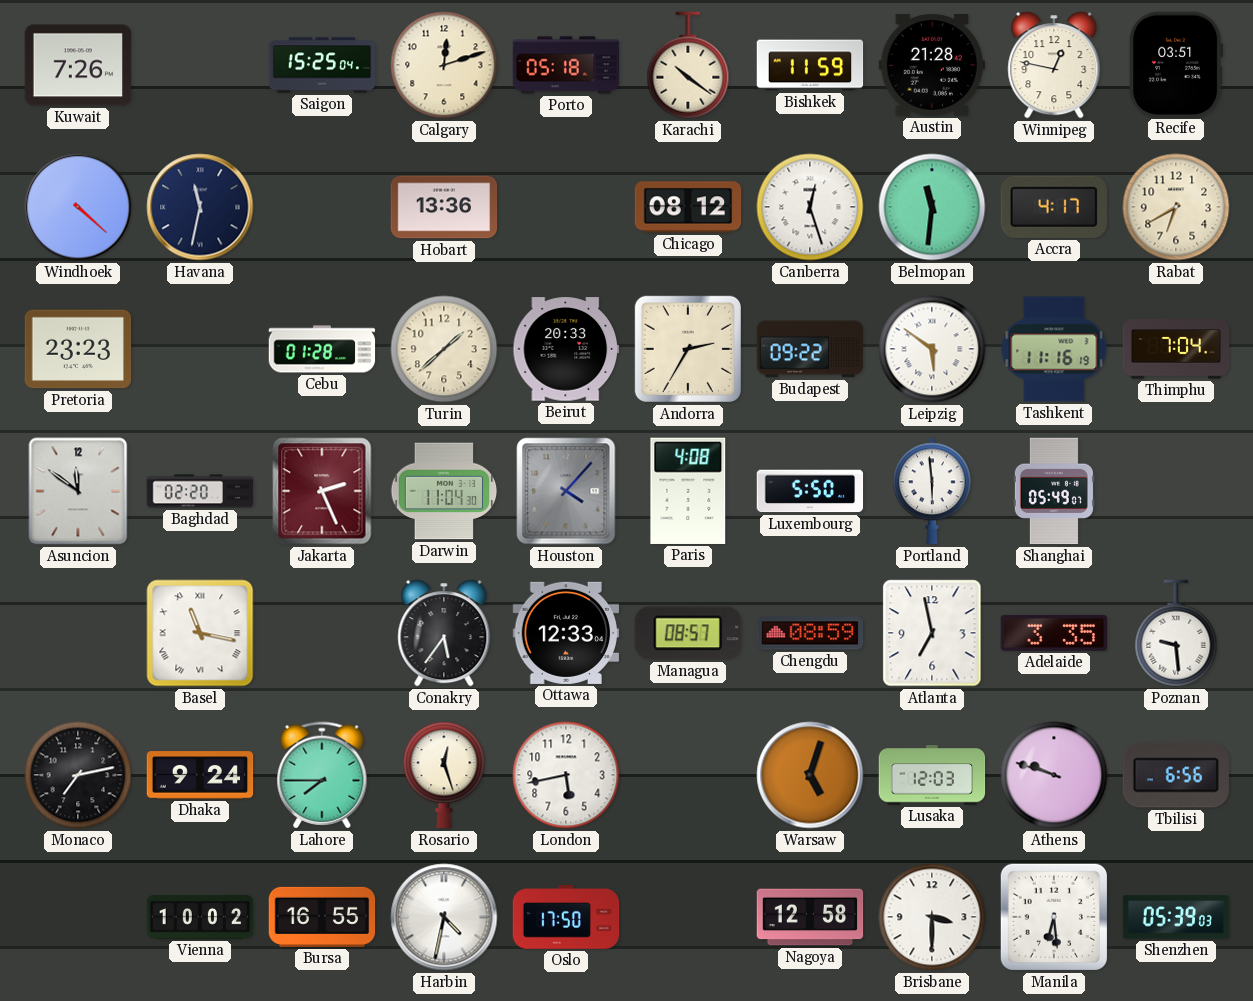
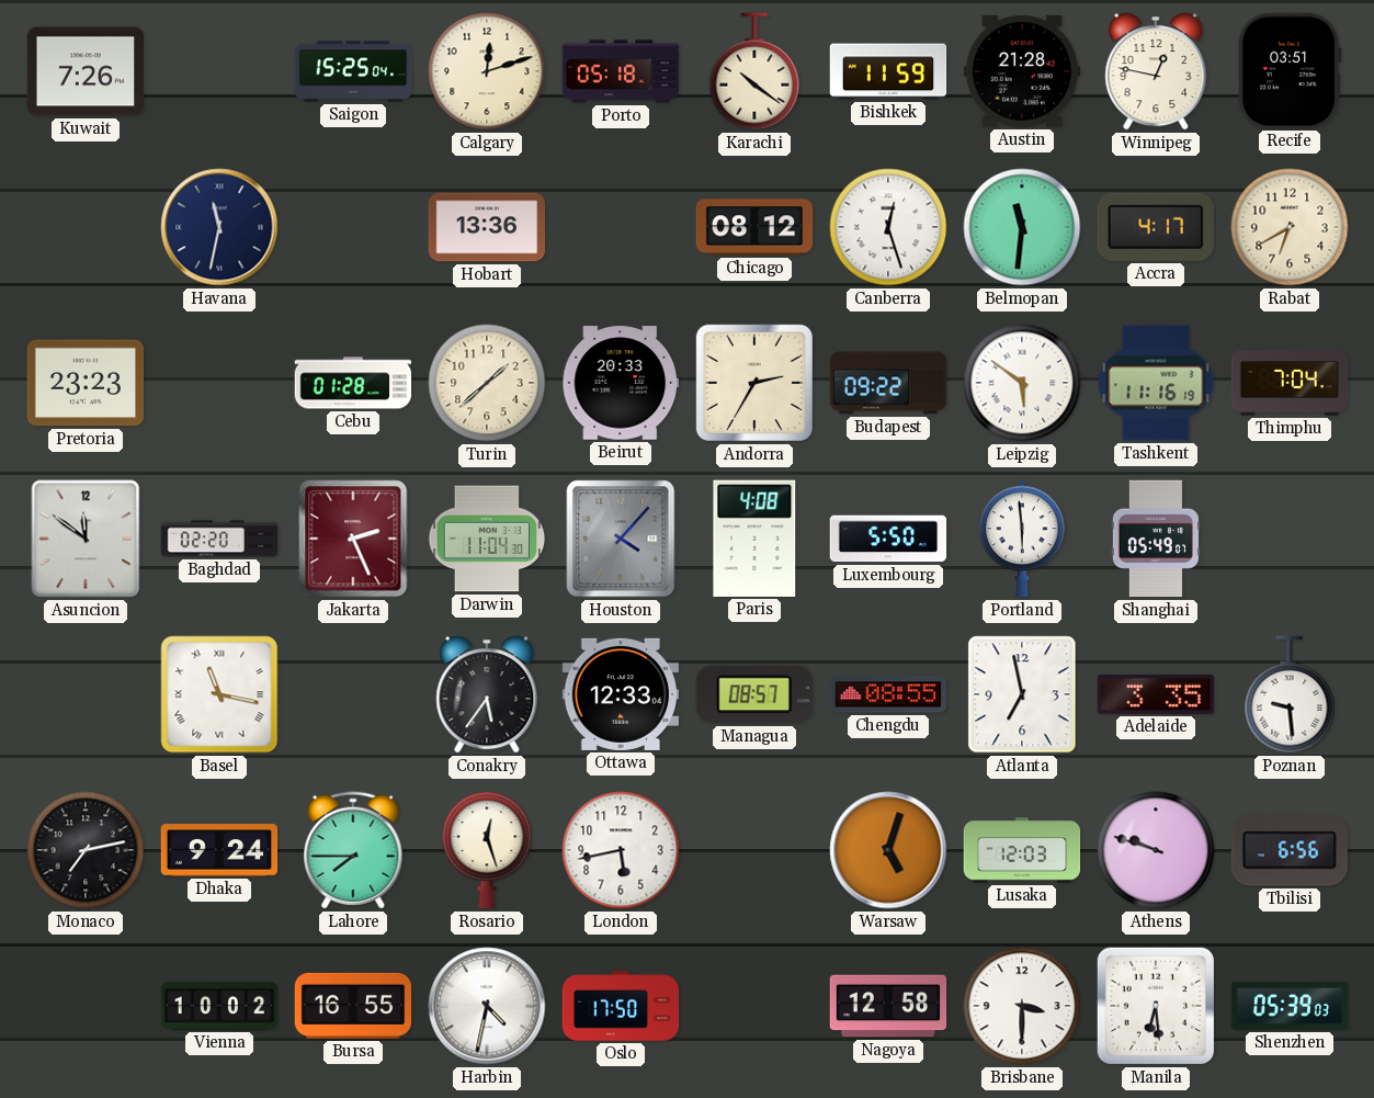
Windhoek: 4:22 -> none
Chengdu: 08:59 -> 08:55
